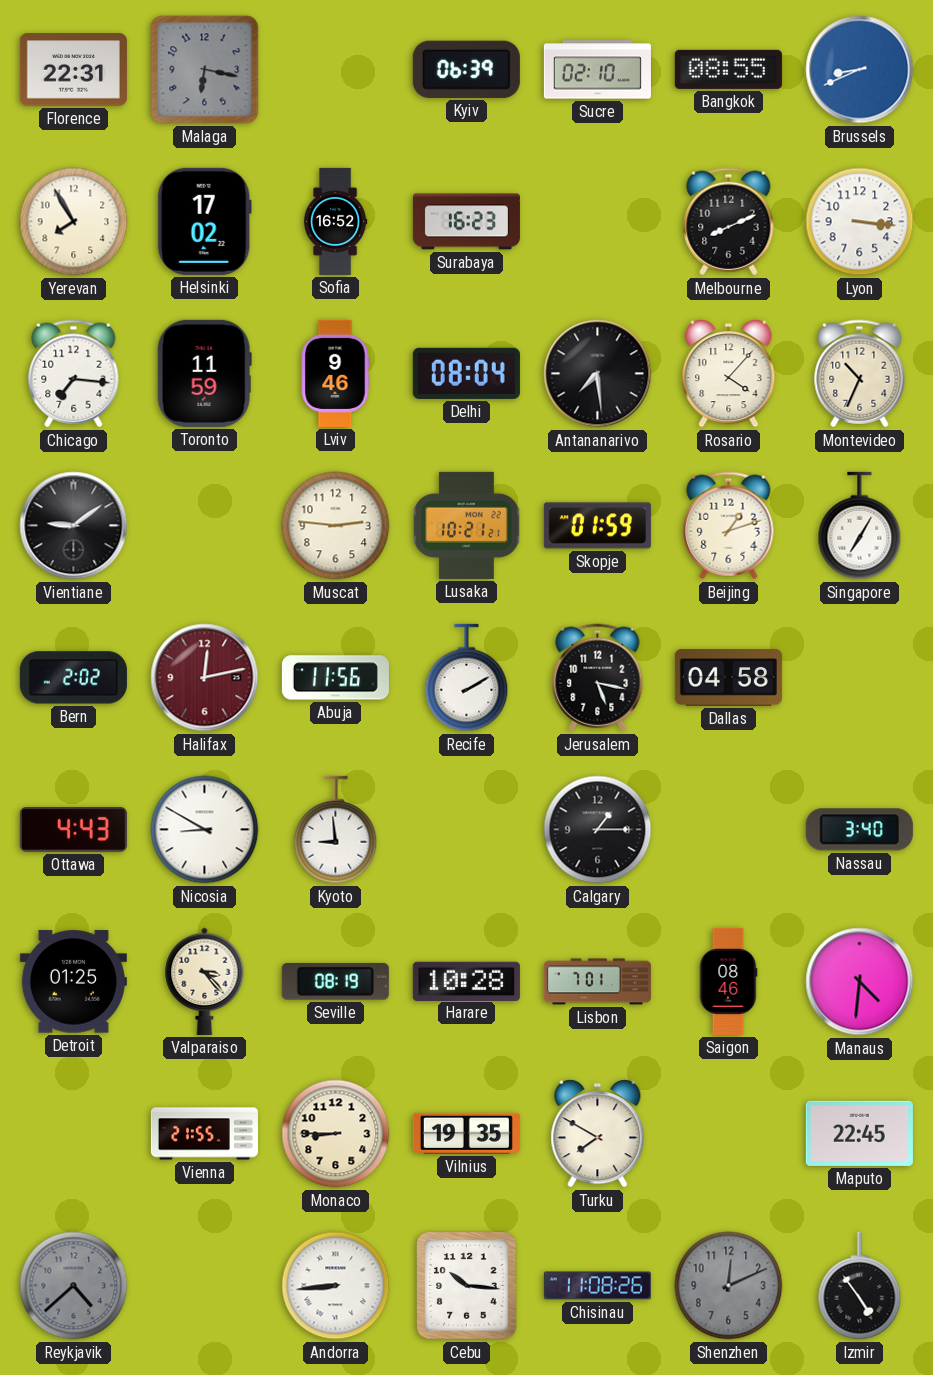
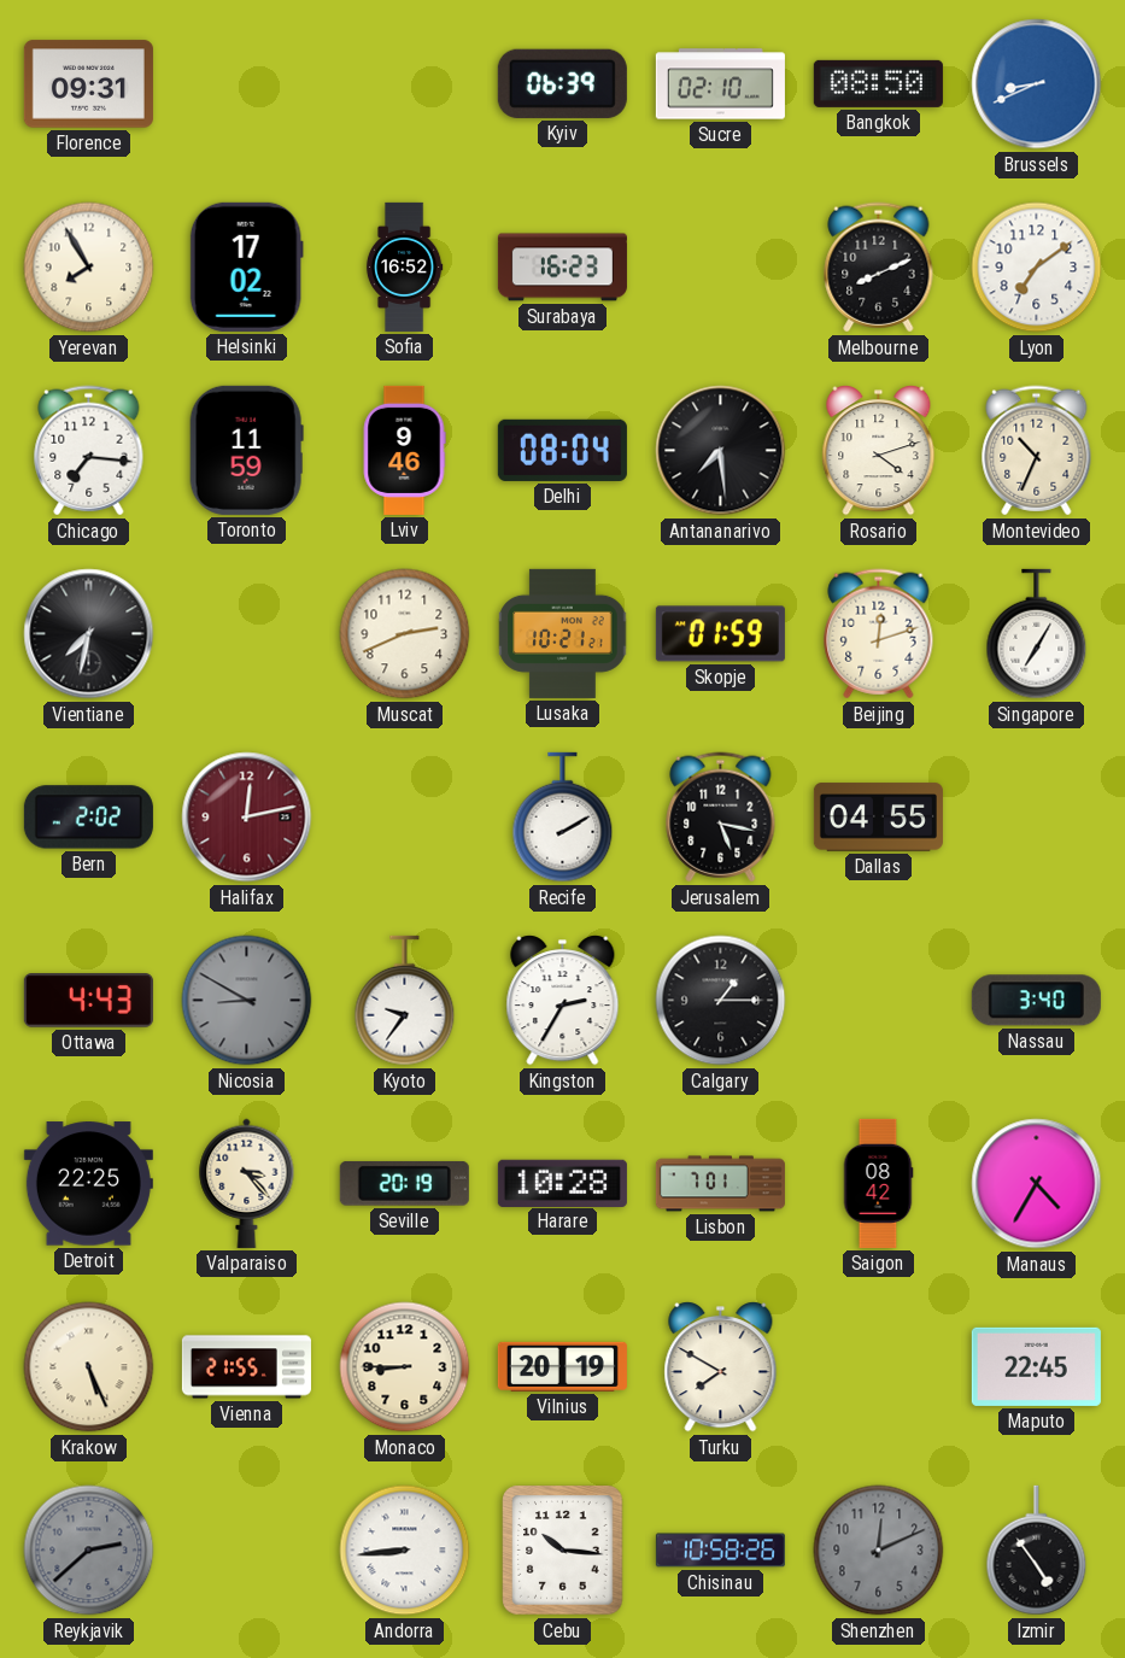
Florence: 22:31 -> 09:31
Malaga: 6:17 -> none
Bangkok: 08:55 -> 08:50
Lyon: 3:16 -> 7:09
Rosario: 4:07 -> 4:12
Vientiane: 9:09 -> 7:32
Muscat: 2:46 -> 2:41
Beijing: 1:12 -> 12:12
Abuja: 11:56 -> none
Dallas: 04:58 -> 04:55
Nicosia dial: white -> grey
Kyoto: 8:59 -> 9:36
Kingston: none -> 2:35
Detroit: 01:25 -> 22:25
Seville: 08:19 -> 20:19
Saigon: 08:46 -> 08:42
Manaus: 4:31 -> 4:35
Krakow: none -> 5:26
Vilnius: 19:35 -> 20:19
Reykjavik: 4:38 -> 2:38
Chisinau: 11:08 -> 10:58
